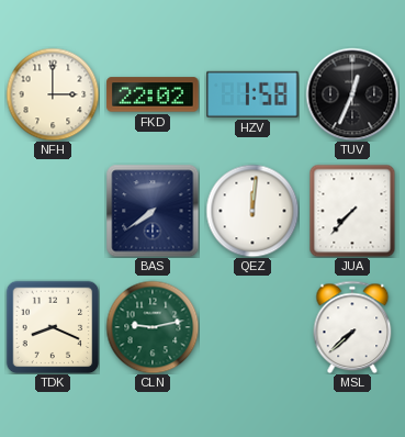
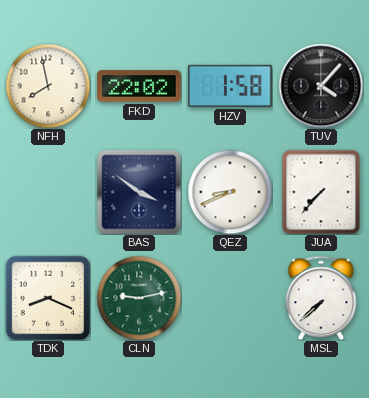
NFH: 3:00 -> 7:58
TUV: 12:34 -> 4:07
BAS: 7:39 -> 3:51
QEZ: 12:01 -> 8:41
